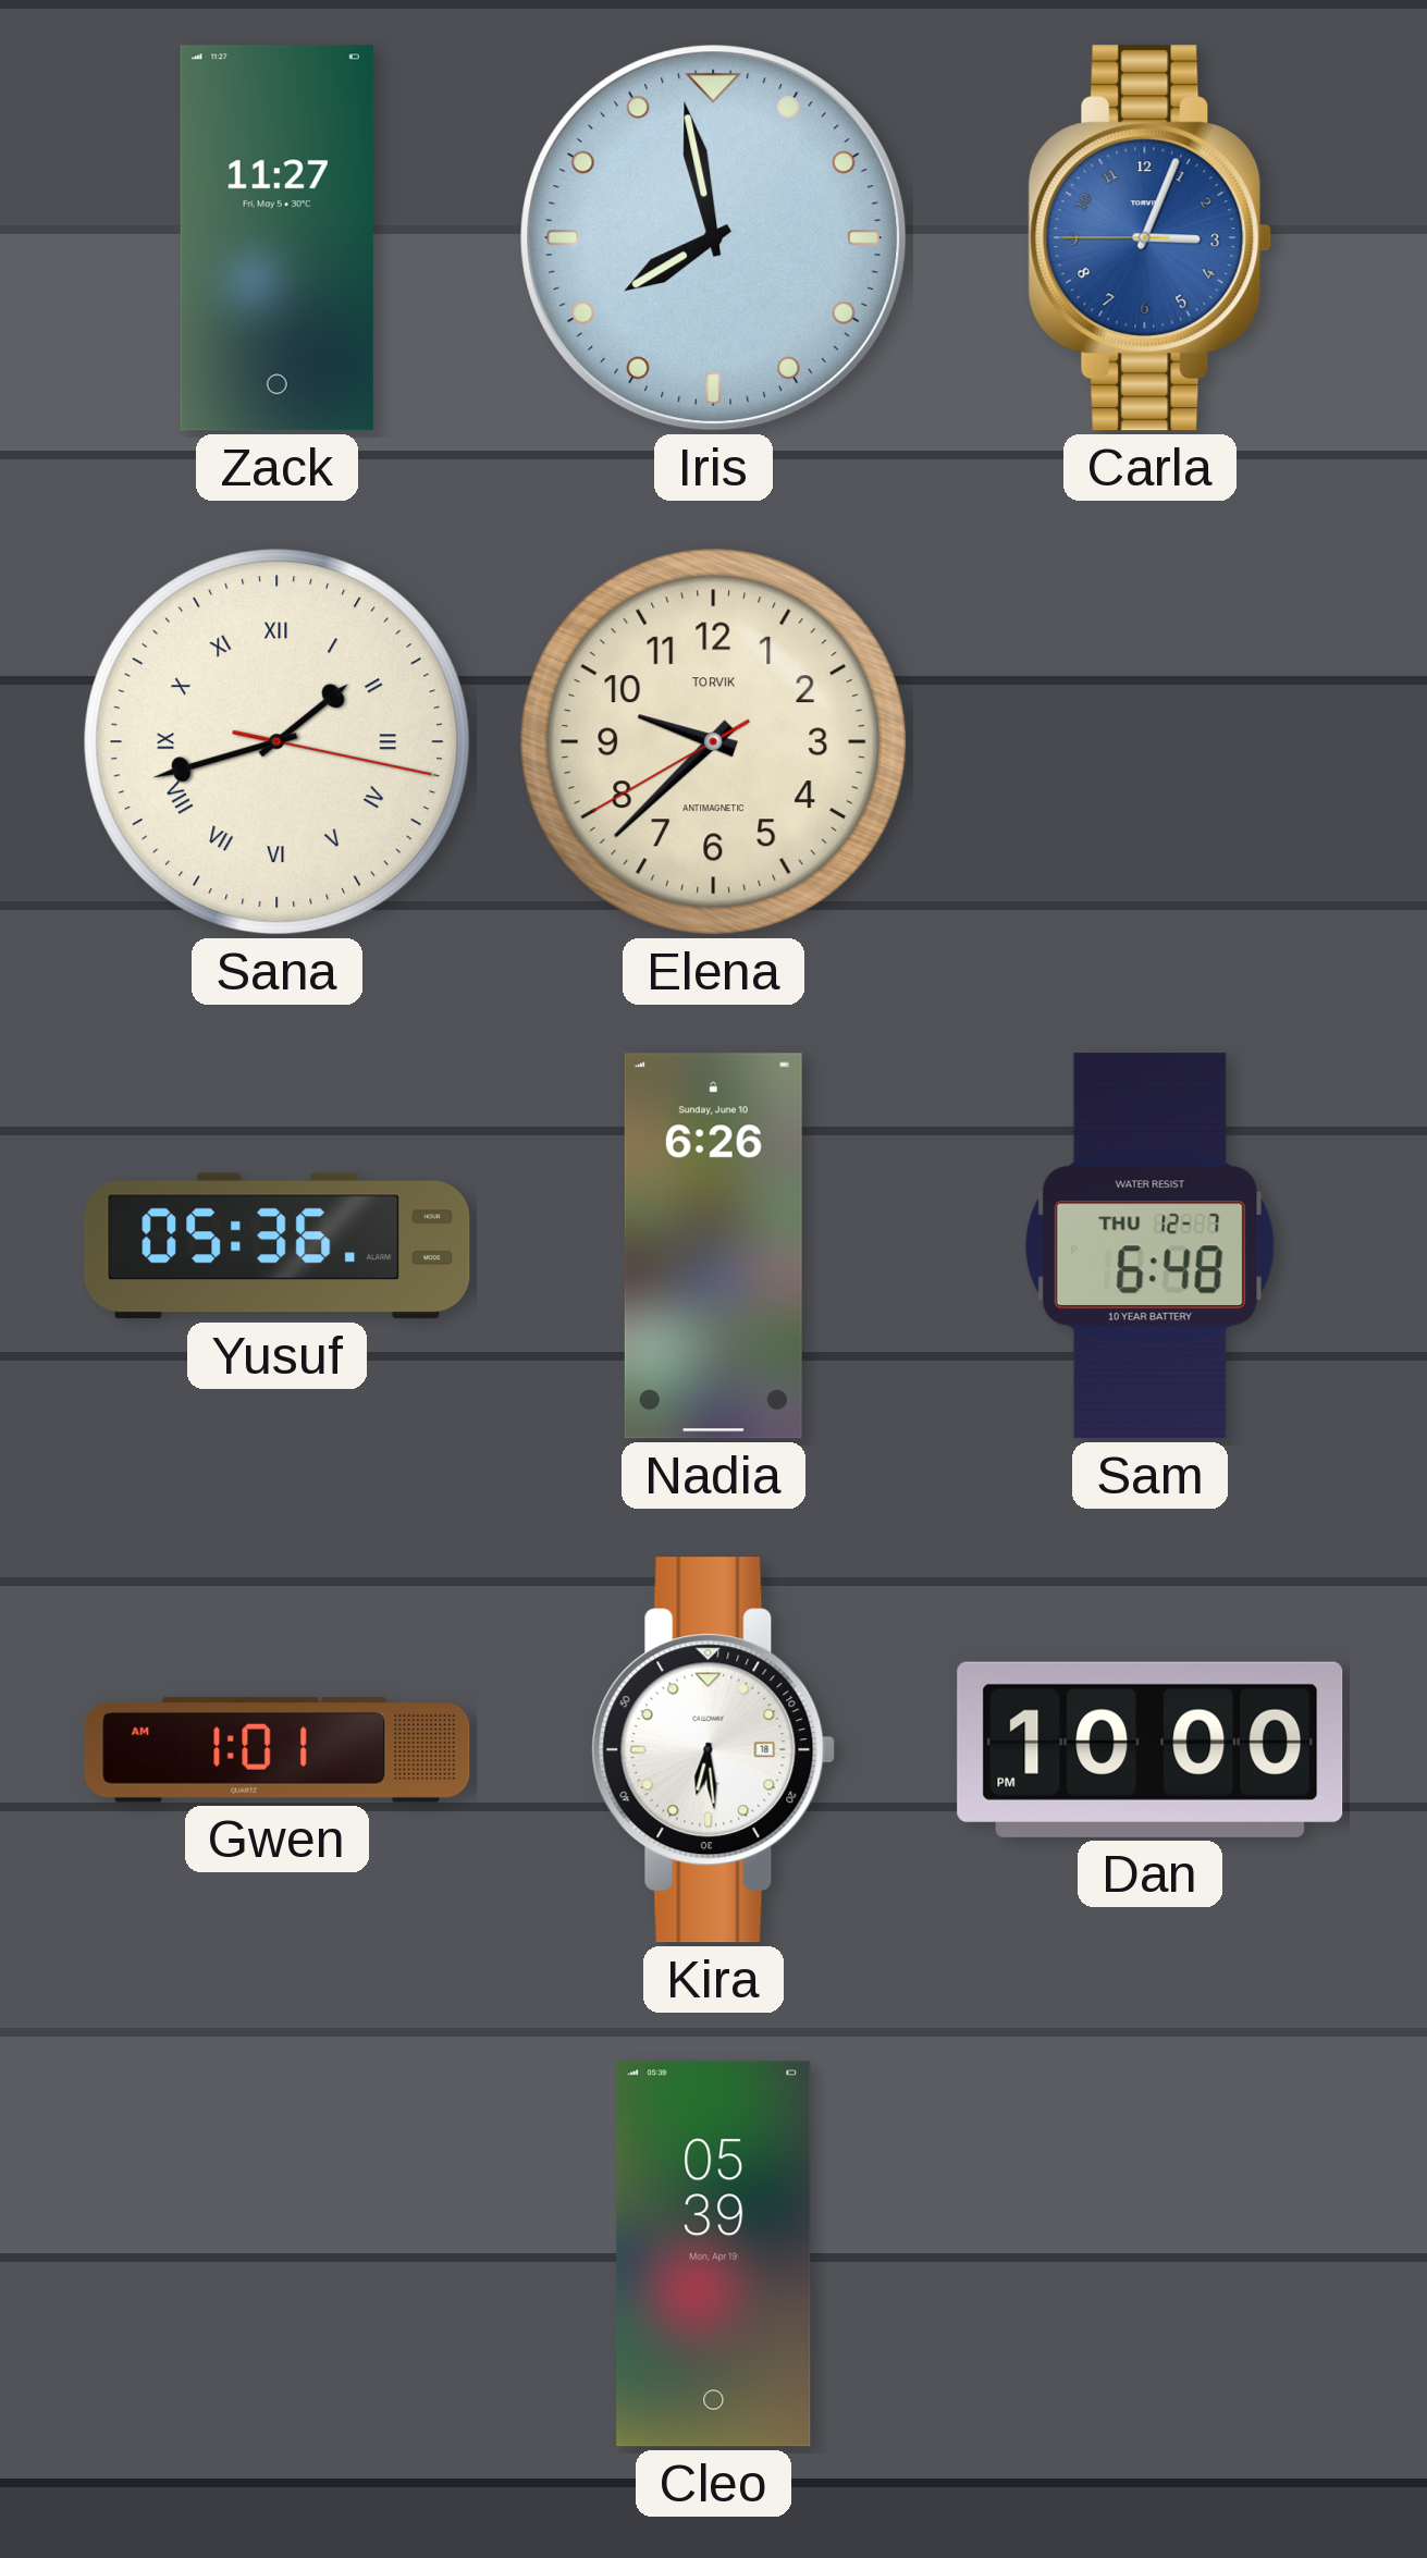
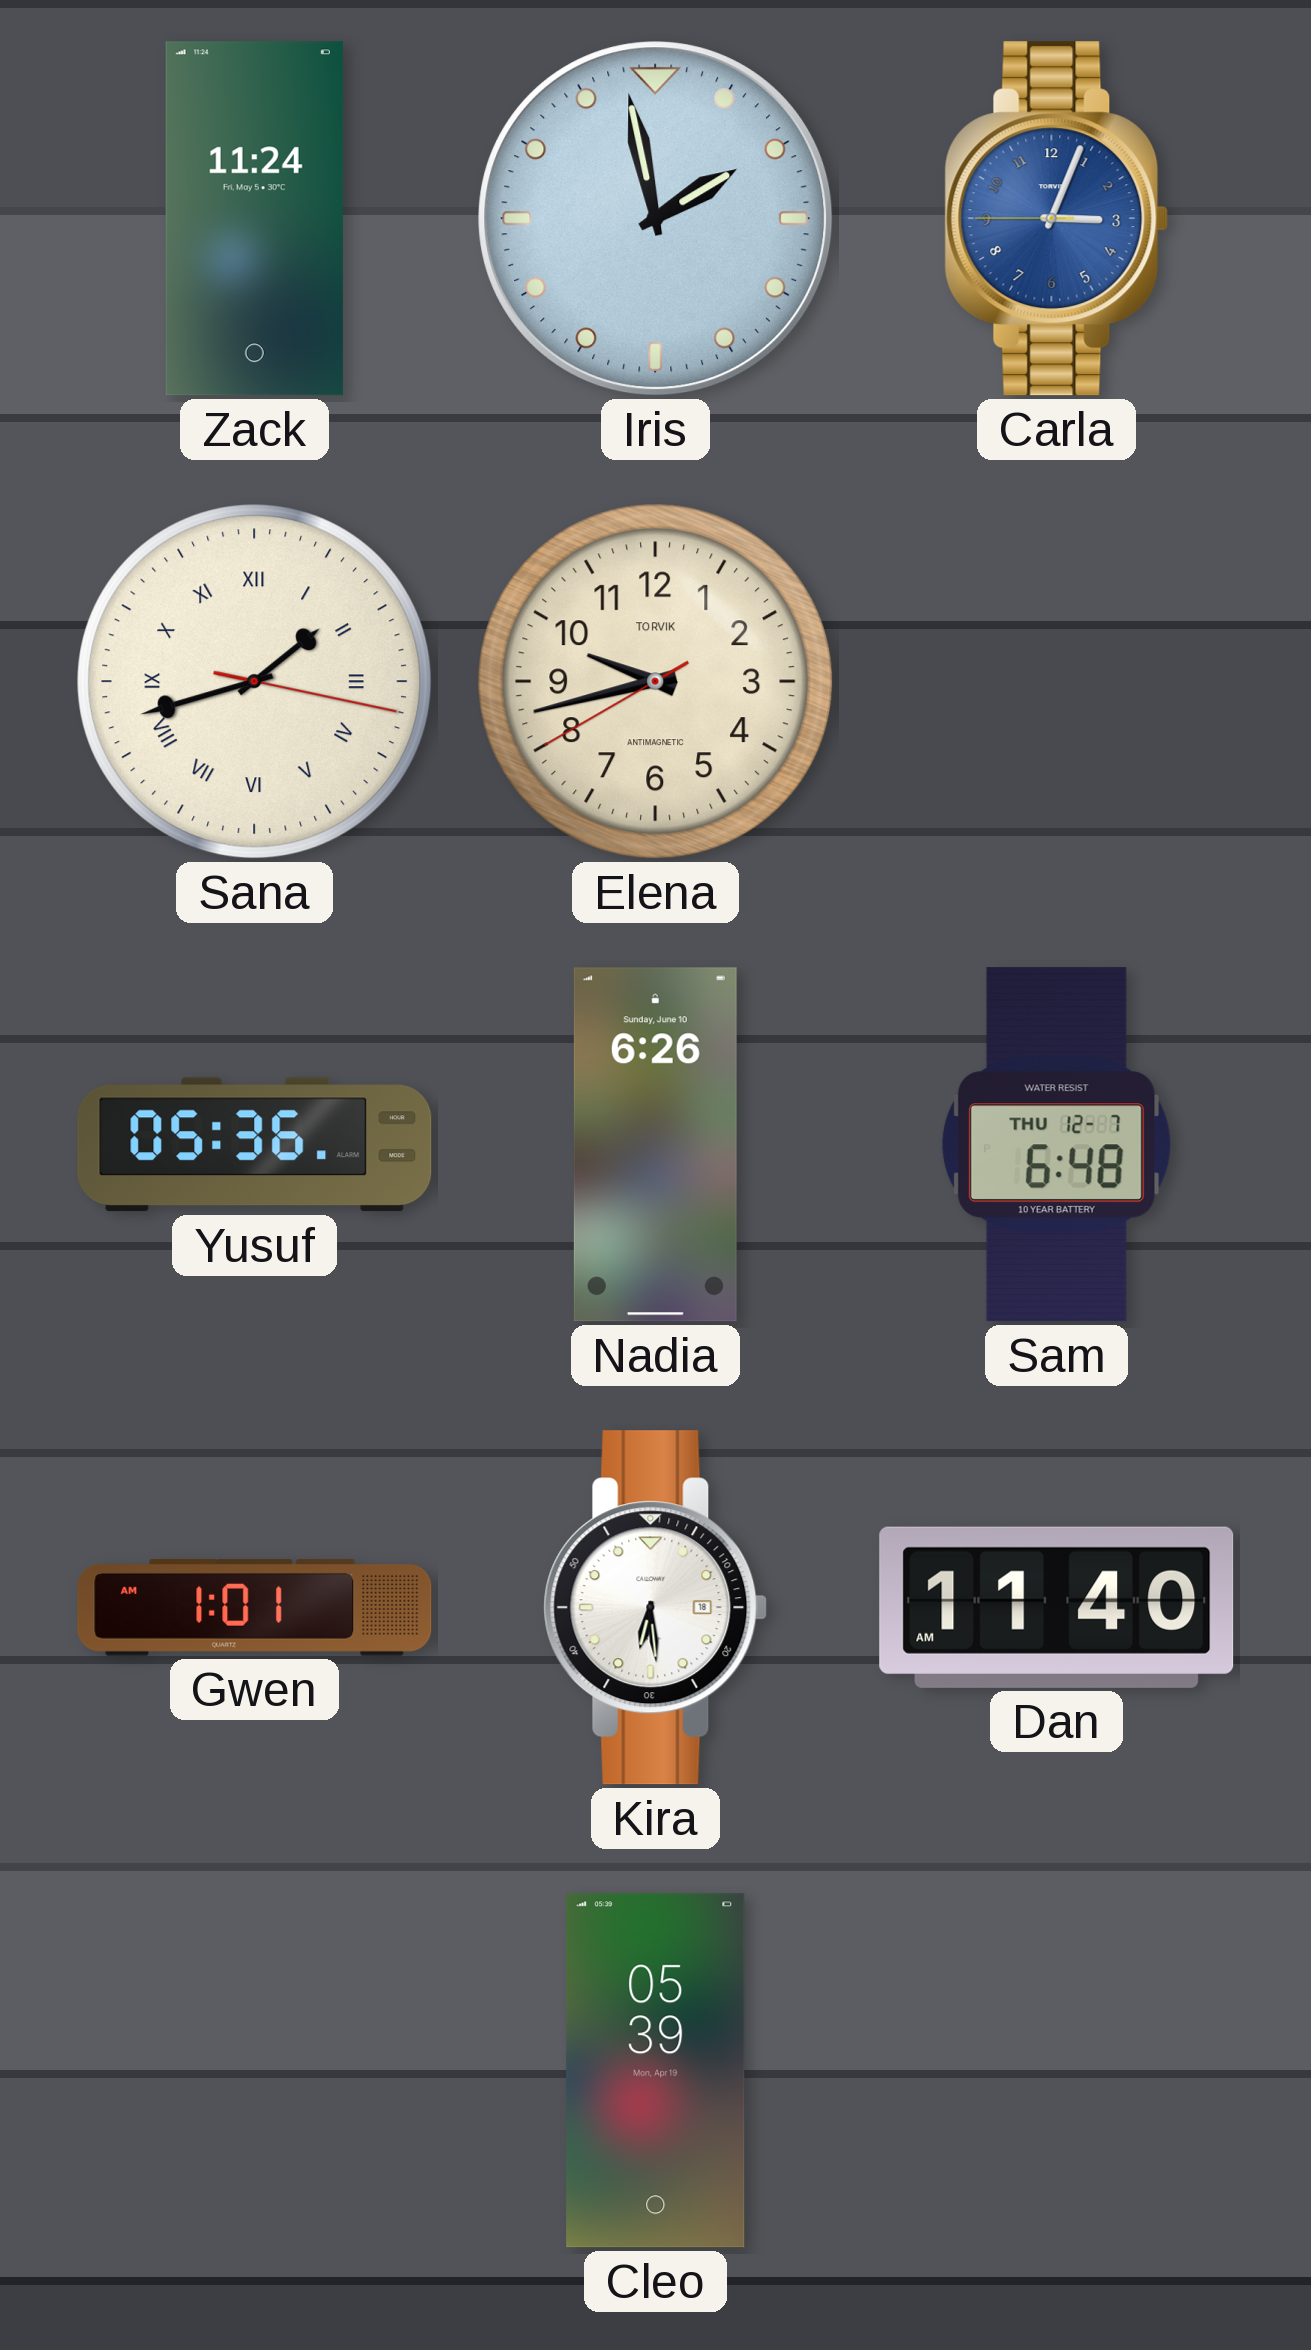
Zack: 11:27 -> 11:24
Iris: 7:58 -> 1:58
Elena: 9:37 -> 9:42
Dan: 10:00 -> 11:40
